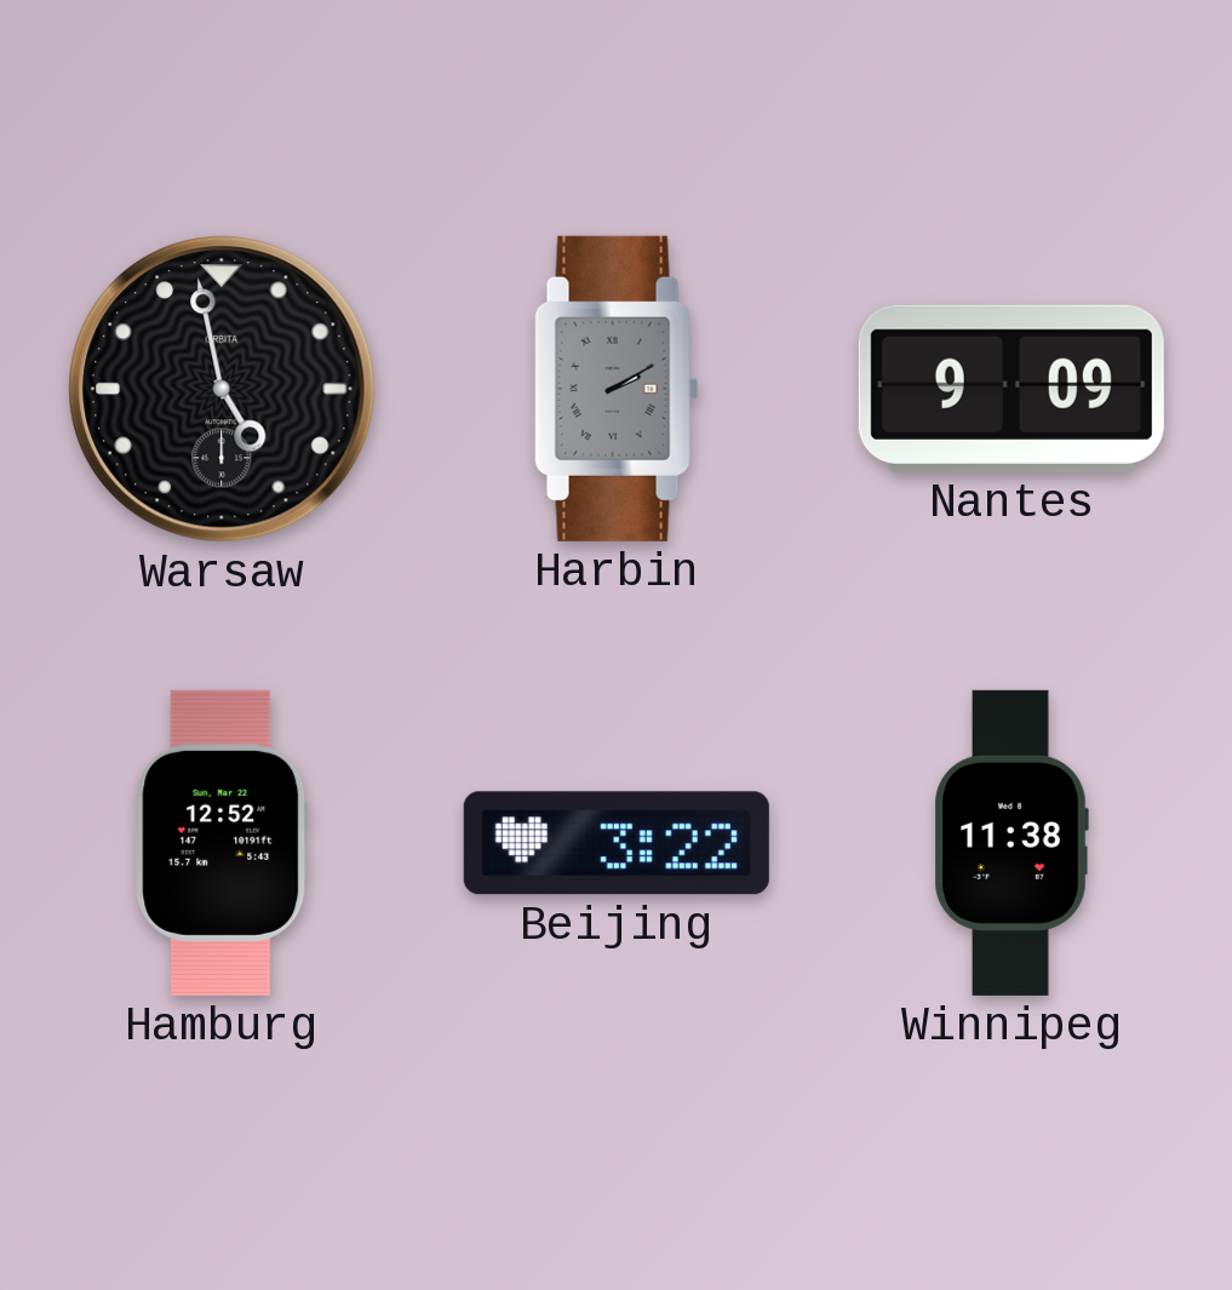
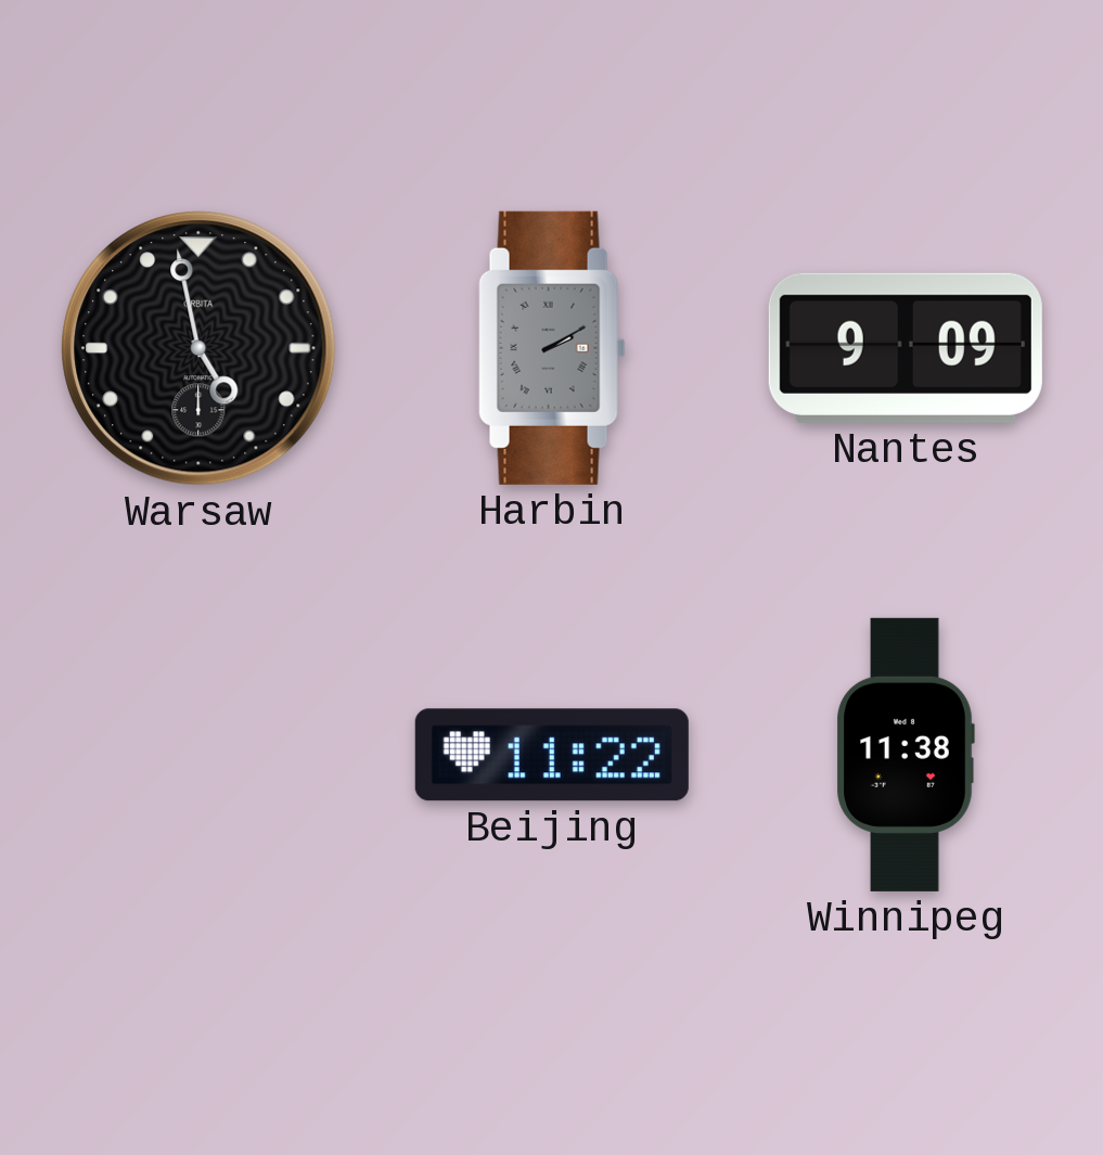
Hamburg: 12:52 -> none
Beijing: 3:22 -> 11:22
